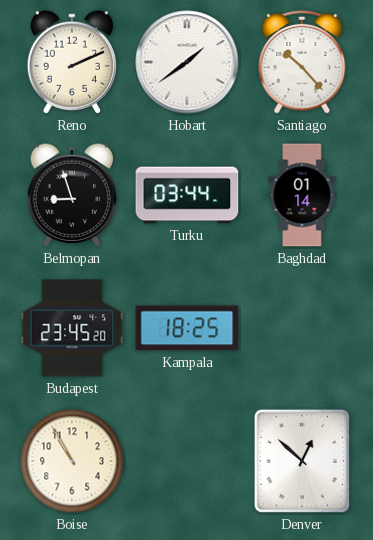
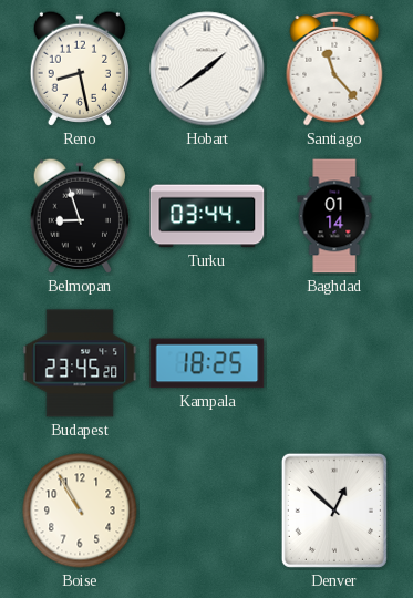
Reno: 2:11 -> 8:28
Santiago: 10:23 -> 11:23
